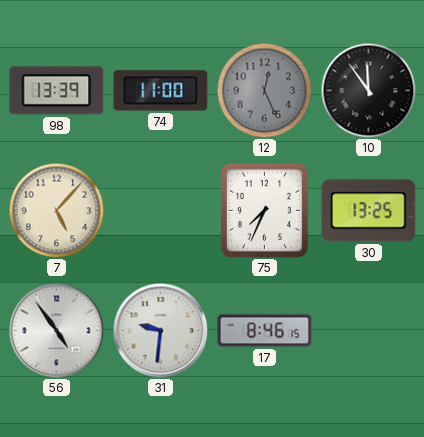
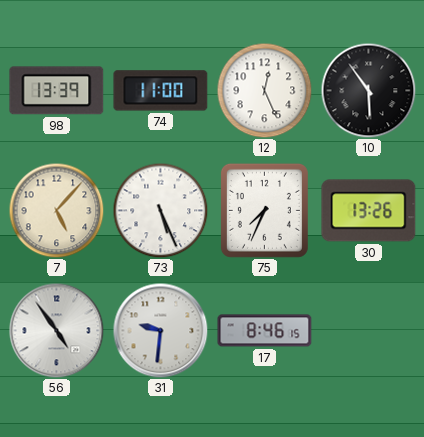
12 dial: grey -> white
10: 11:54 -> 5:54
73: none -> 5:26
30: 13:25 -> 13:26
